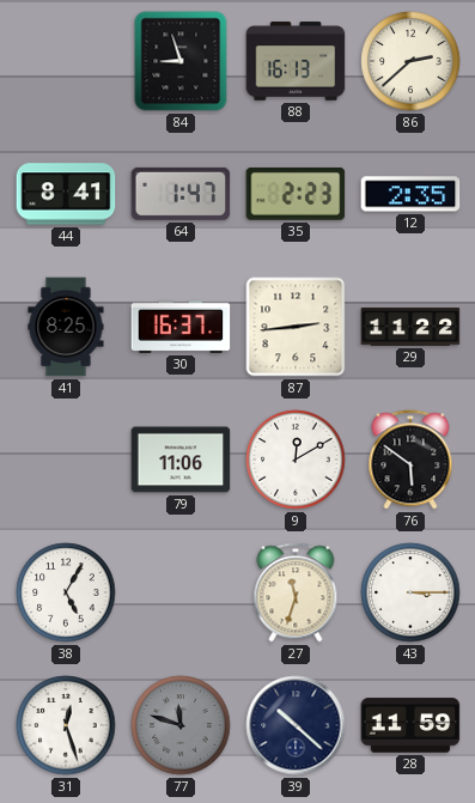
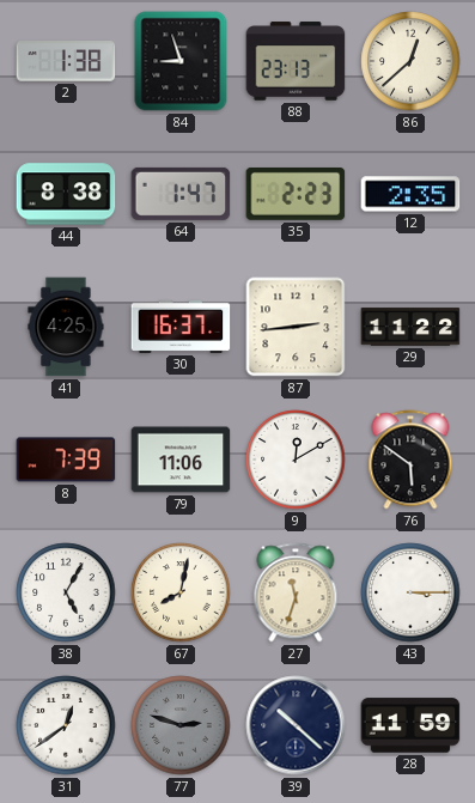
2: none -> 1:38
88: 16:13 -> 23:13
86: 2:38 -> 12:38
44: 8:41 -> 8:38
41: 8:25 -> 4:25
8: none -> 7:39
67: none -> 8:02
31: 12:27 -> 12:39
77: 11:48 -> 2:48
